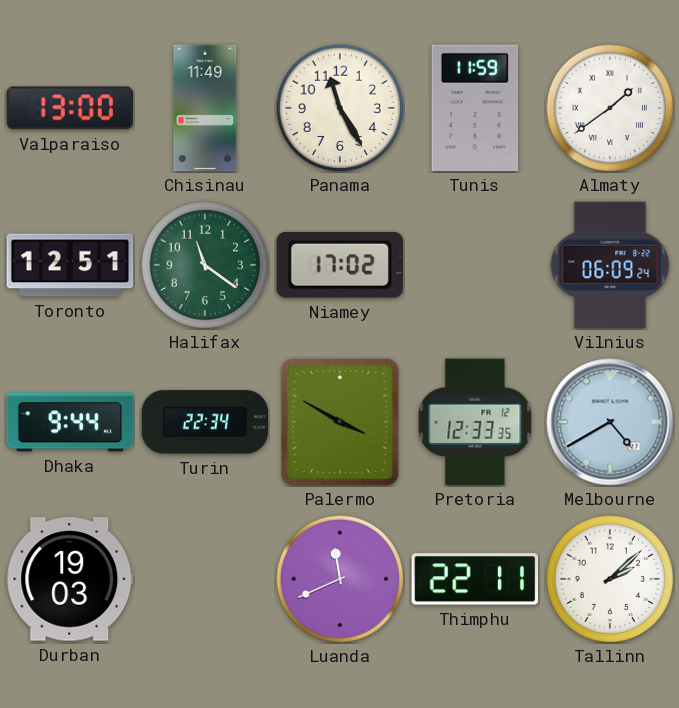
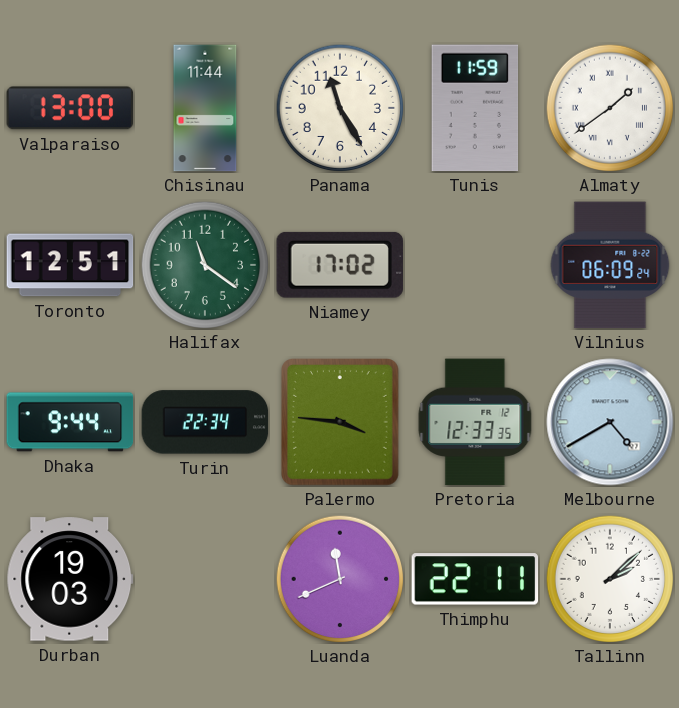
Chisinau: 11:49 -> 11:44
Palermo: 3:50 -> 3:46
